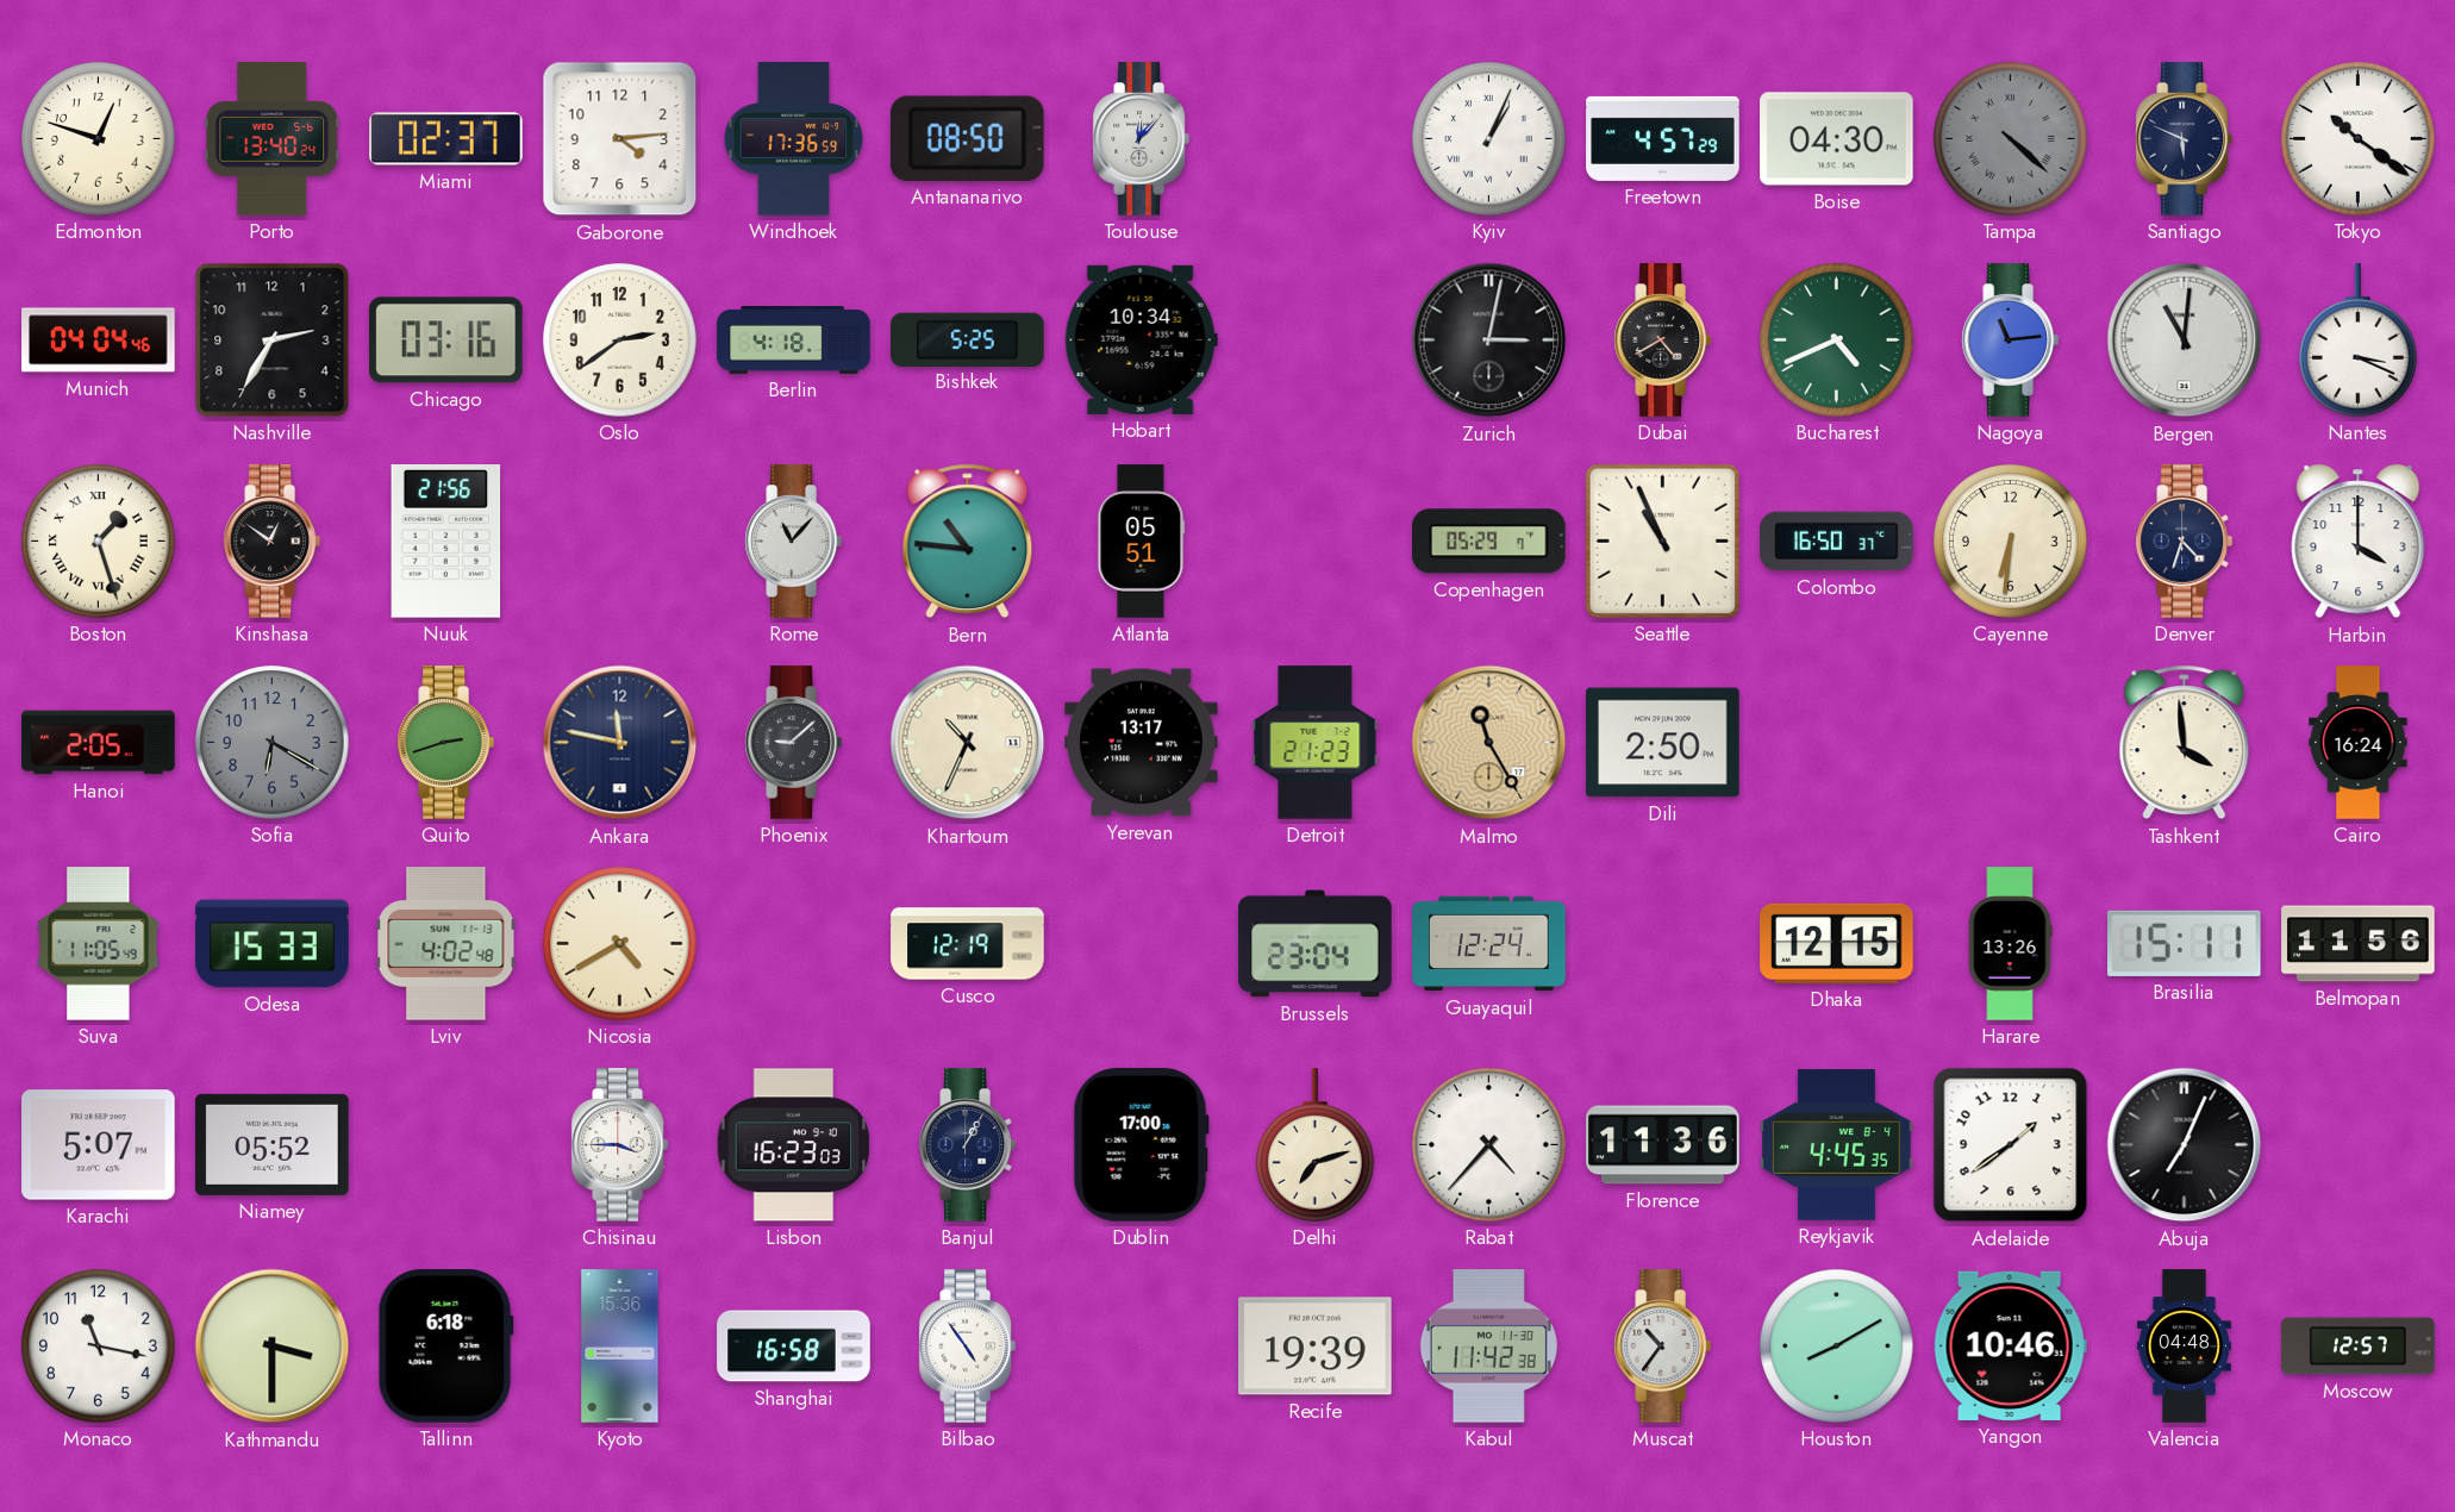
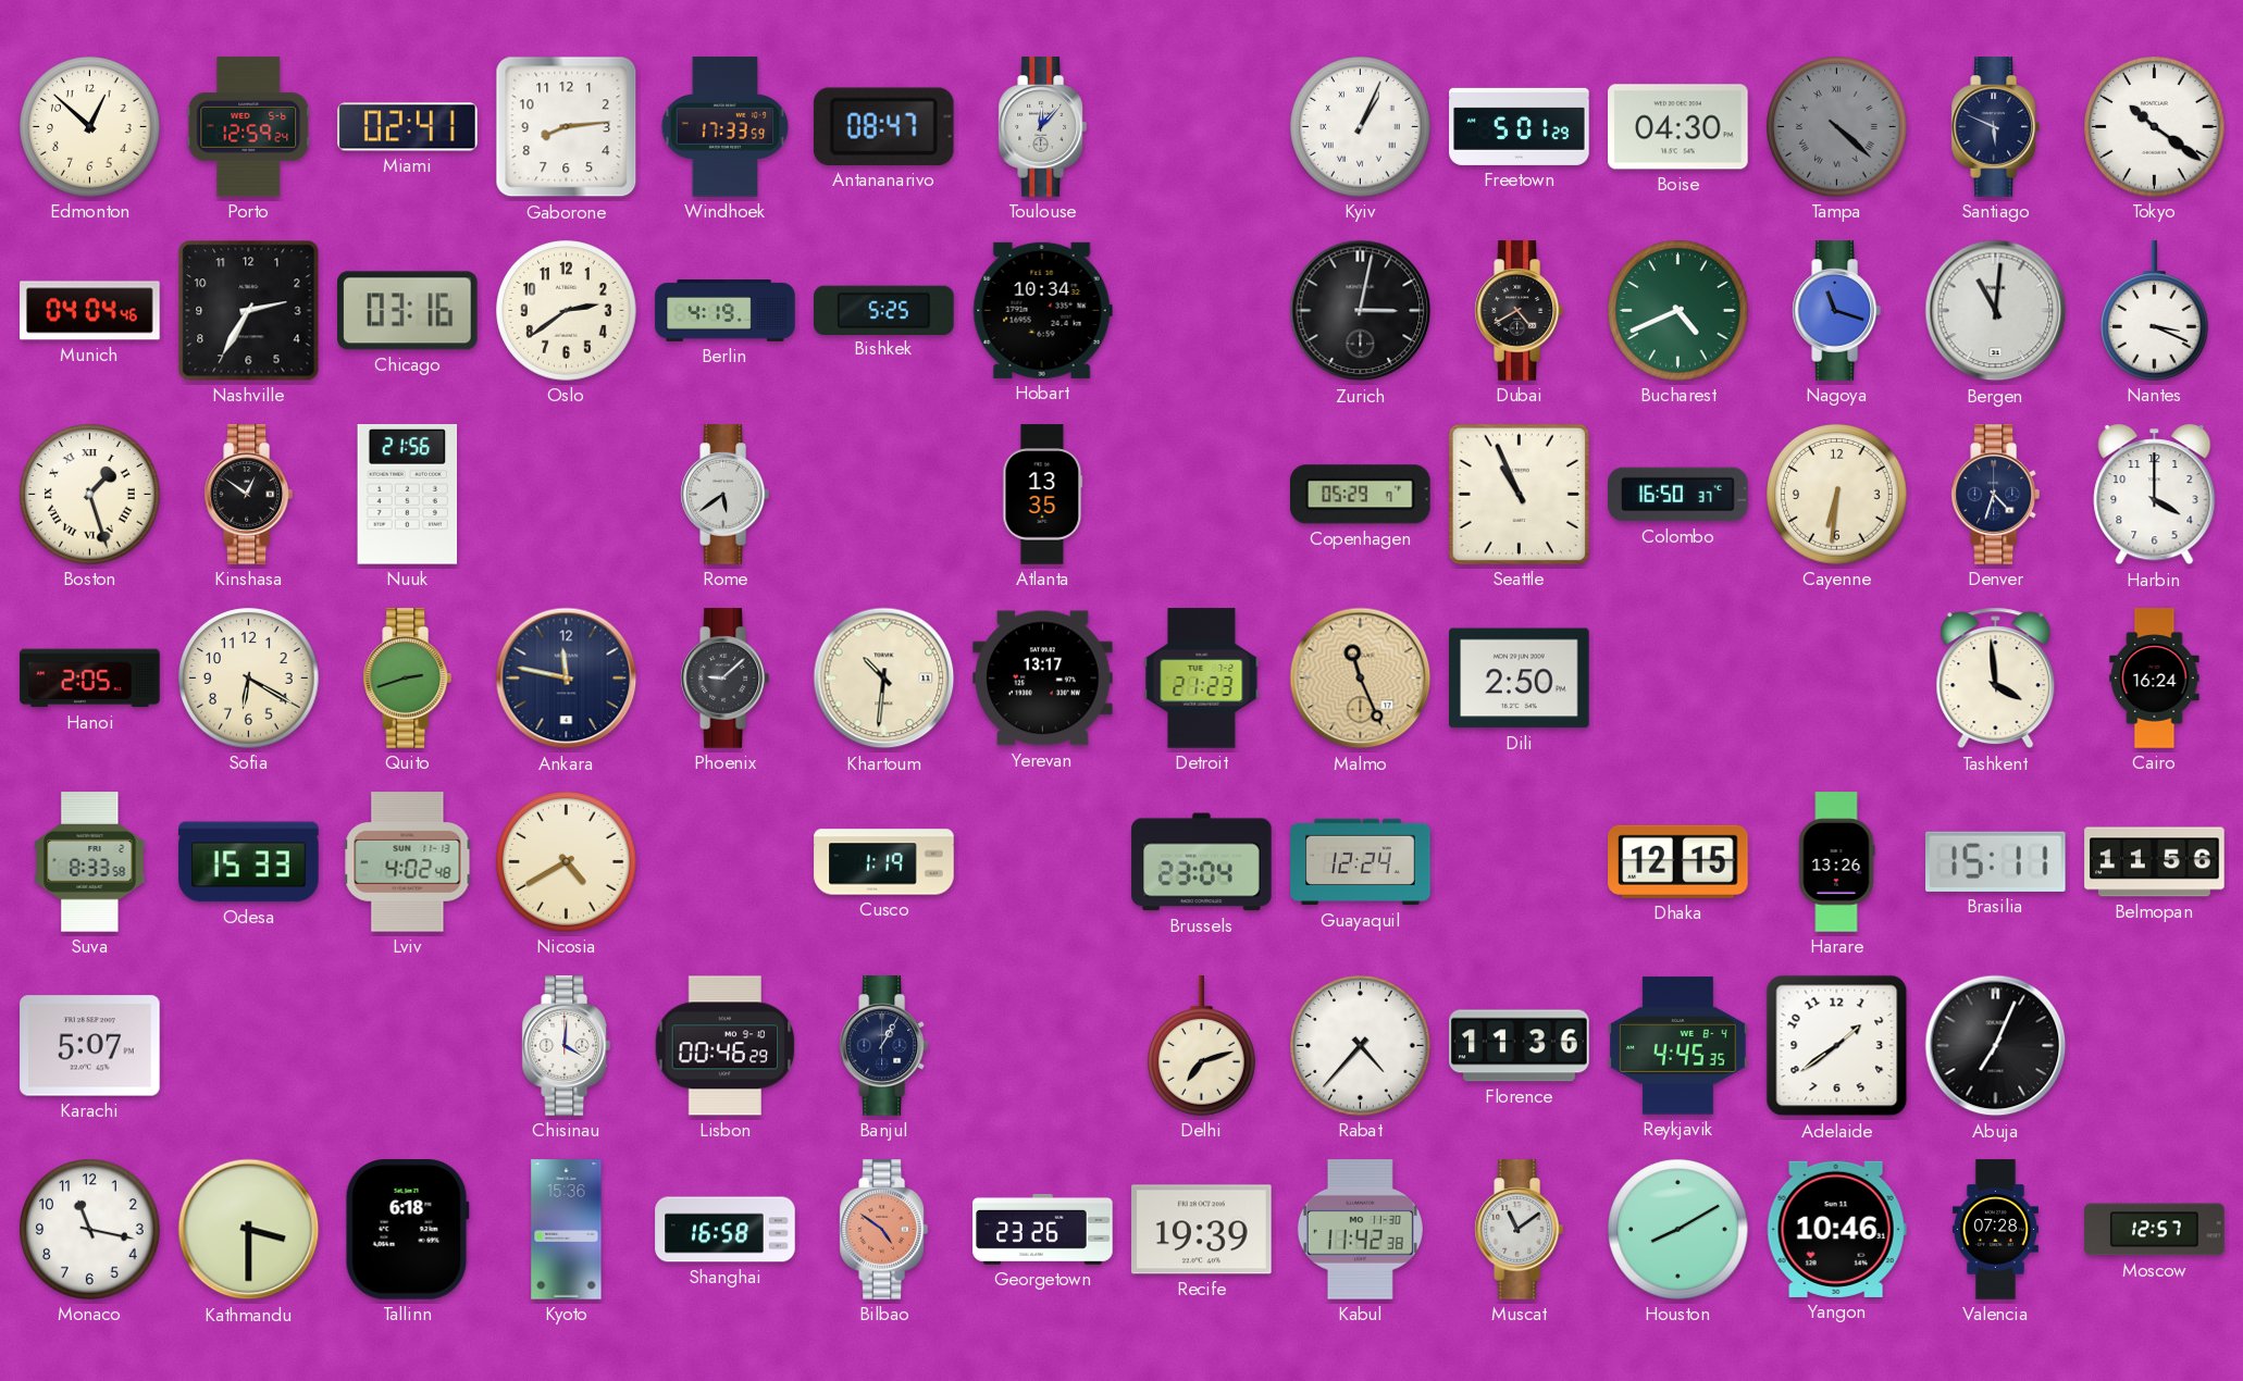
Edmonton: 12:48 -> 12:52
Porto: 13:40 -> 12:59
Miami: 02:37 -> 02:41
Gaborone: 4:14 -> 8:14
Windhoek: 17:36 -> 17:33
Antananarivo: 08:50 -> 08:47
Freetown: 4:57 -> 5:01
Berlin: 4:18 -> 4:19
Nagoya: 11:14 -> 11:18
Rome: 11:07 -> 5:39
Bern: 10:46 -> none
Atlanta: 05:51 -> 13:35
Sofia dial: grey -> cream
Khartoum: 10:34 -> 10:31
Malmo: 11:25 -> 11:26
Suva: 11:05 -> 8:33
Cusco: 12:19 -> 1:19
Niamey: 05:52 -> none
Chisinau: 3:45 -> 4:01
Lisbon: 16:23 -> 00:46
Dublin: 17:00 -> none
Bilbao: 4:54 -> 4:51
Bilbao dial: white -> salmon
Georgetown: none -> 23:26
Muscat: 10:36 -> 11:09
Valencia: 04:48 -> 07:28
